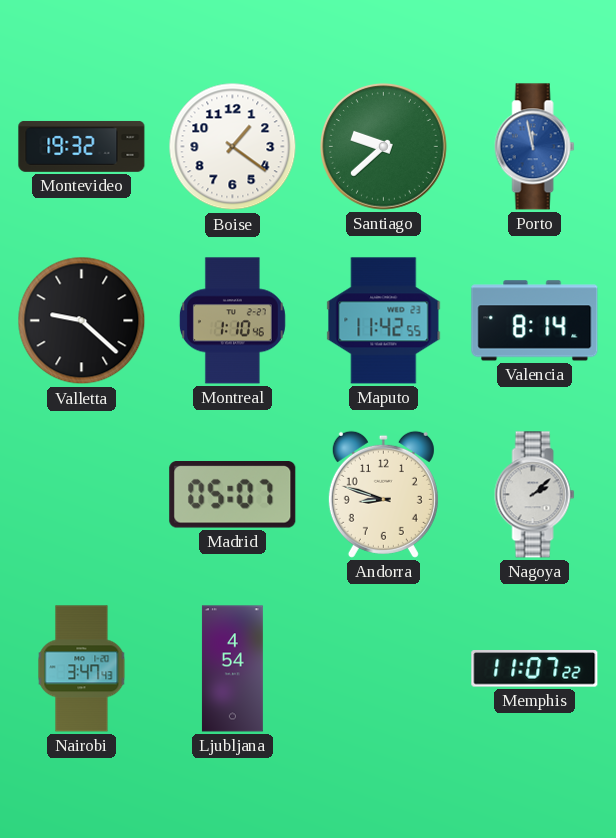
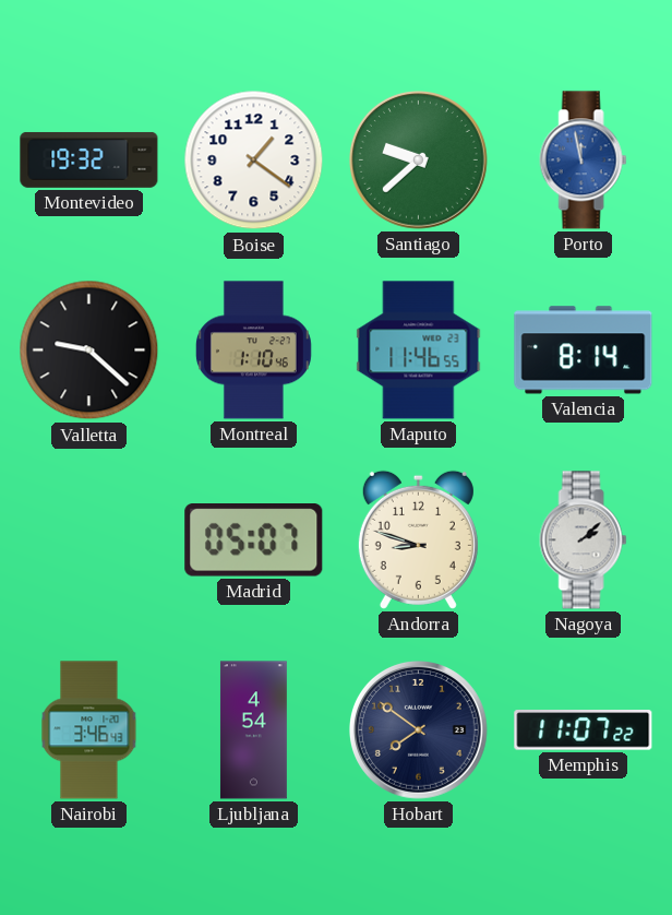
Maputo: 11:42 -> 11:46
Nairobi: 3:47 -> 3:46
Hobart: none -> 7:51
